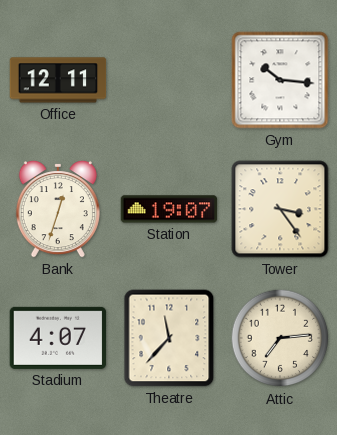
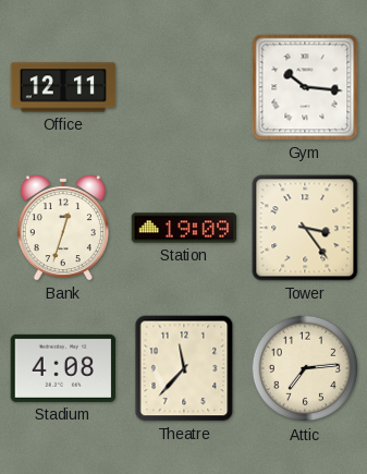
Station: 19:07 -> 19:09
Stadium: 4:07 -> 4:08
